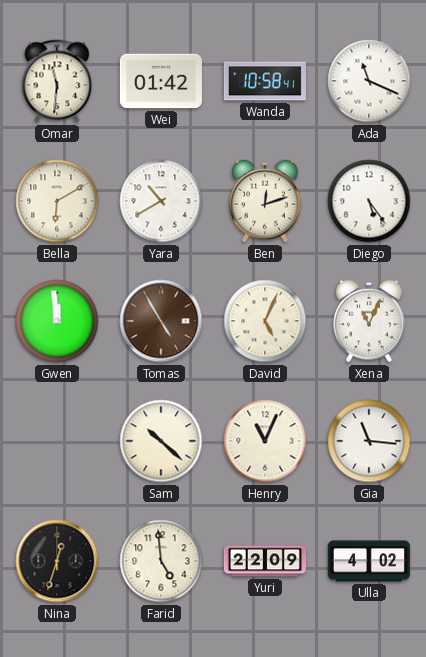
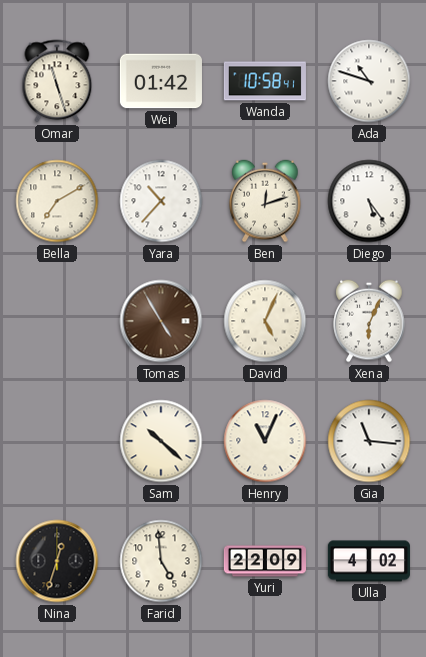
Omar: 11:31 -> 11:27
Ada: 11:19 -> 10:48
Bella: 6:10 -> 7:10
Yara: 10:40 -> 10:37
Gwen: 11:59 -> none
Xena: 11:04 -> 6:04
